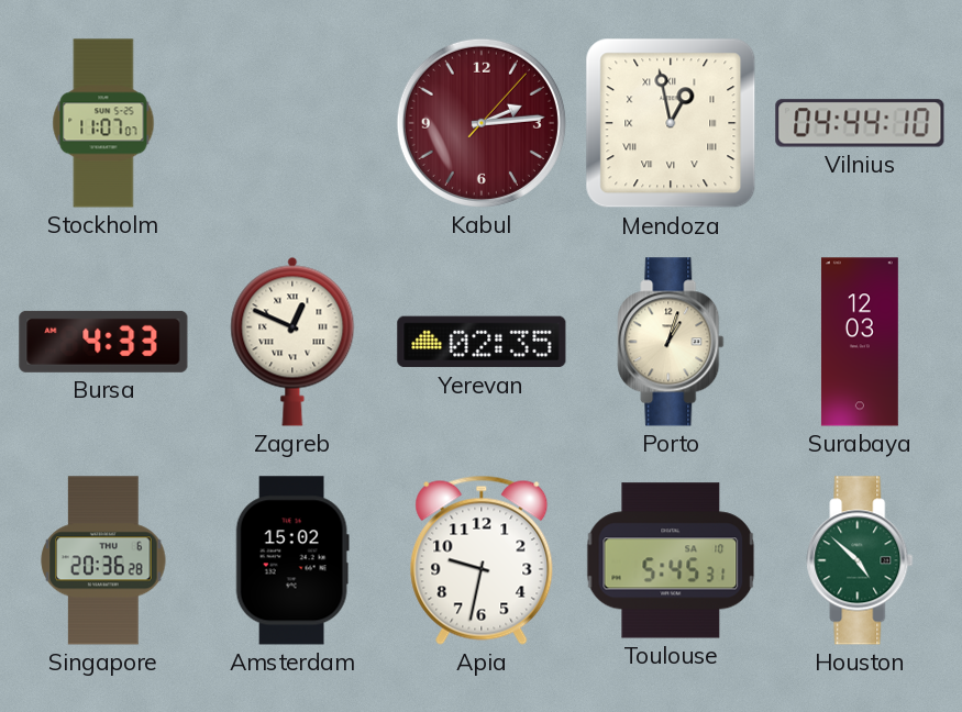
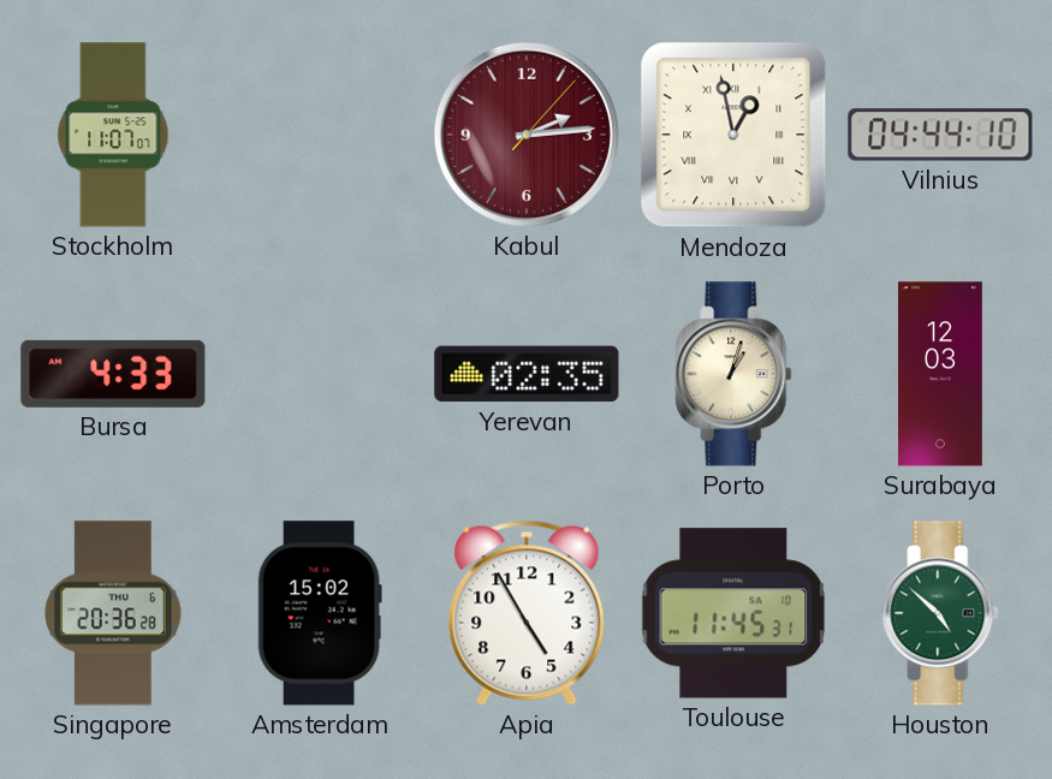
Zagreb: 12:49 -> none
Apia: 9:32 -> 4:55
Toulouse: 5:45 -> 11:45
